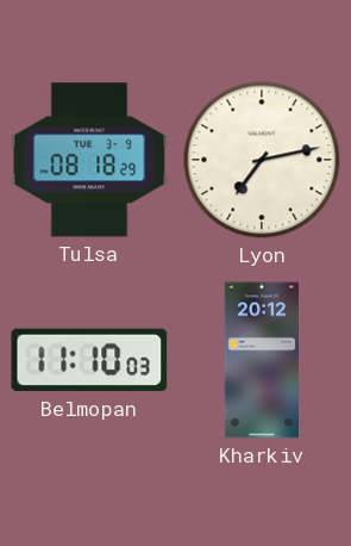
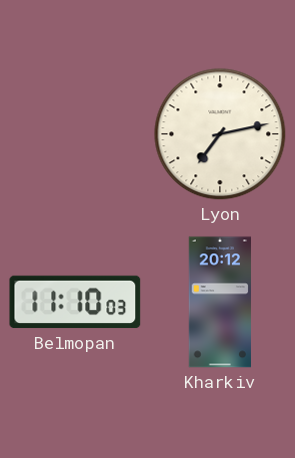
Tulsa: 08:18 -> none
